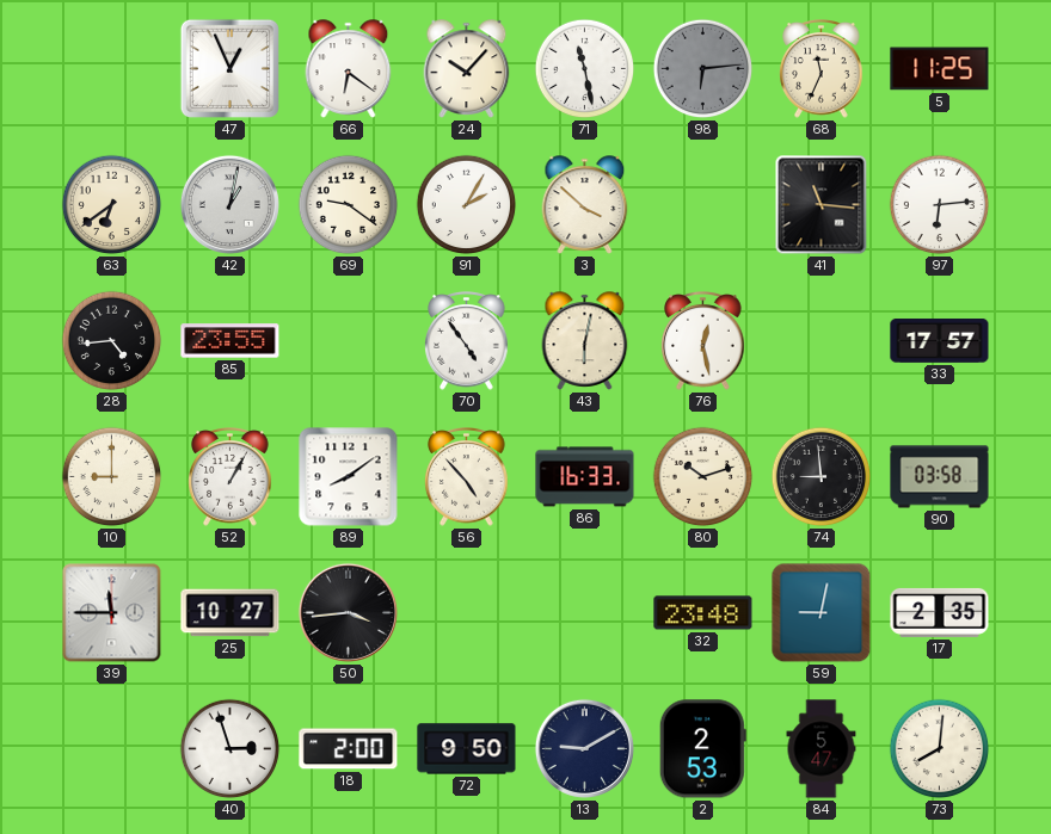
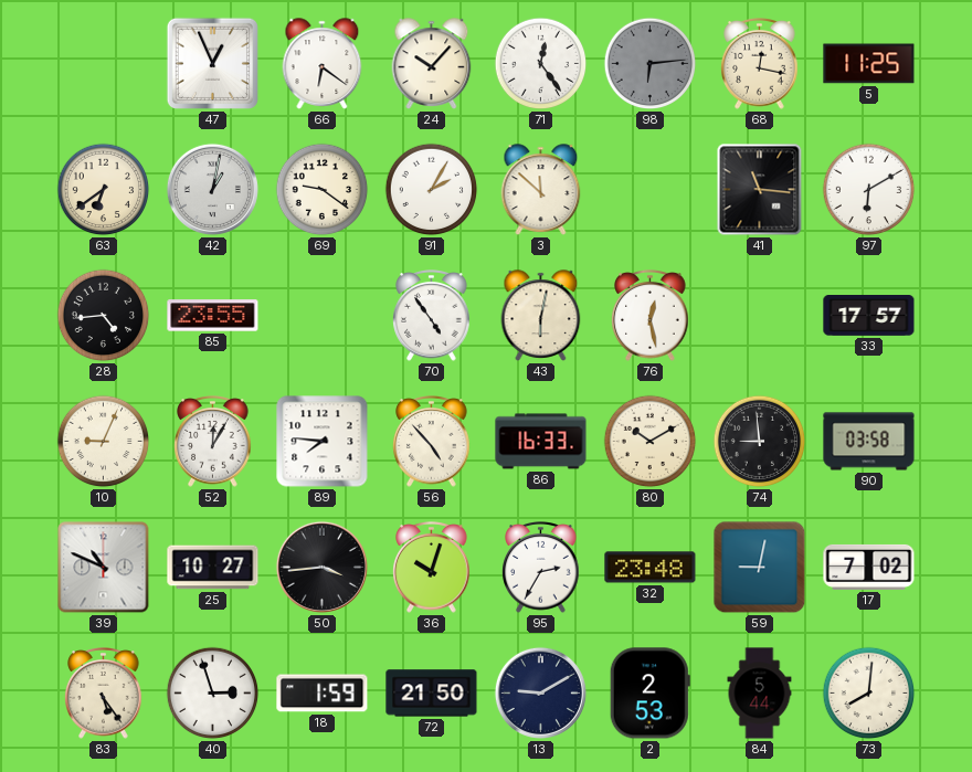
71: 11:28 -> 12:24
68: 11:34 -> 12:17
3: 3:52 -> 11:52
97: 6:14 -> 6:10
10: 9:00 -> 9:04
52: 1:05 -> 12:05
89: 8:09 -> 7:46
80: 10:12 -> 10:10
39: 11:45 -> 10:49
36: none -> 10:03
95: none -> 2:35
17: 2:35 -> 7:02
83: none -> 5:24
18: 2:00 -> 1:59
72: 9:50 -> 21:50
84: 5:47 -> 5:44
